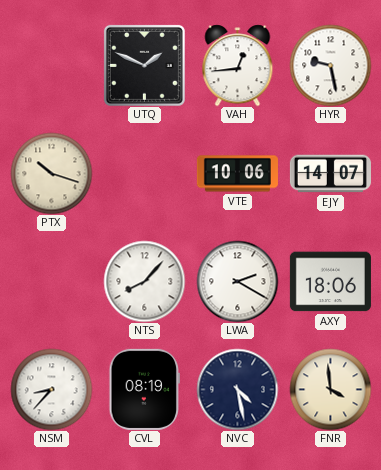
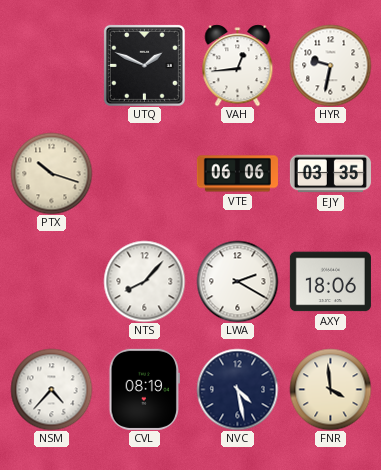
HYR: 9:28 -> 9:32
VTE: 10:06 -> 06:06
EJY: 14:07 -> 03:35
NSM: 8:37 -> 4:37
